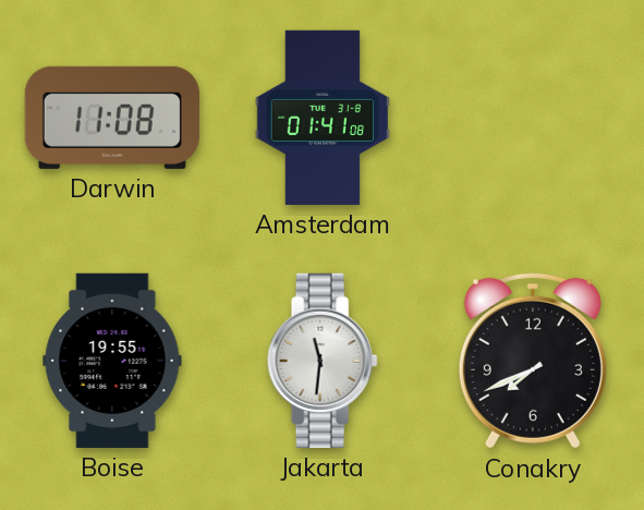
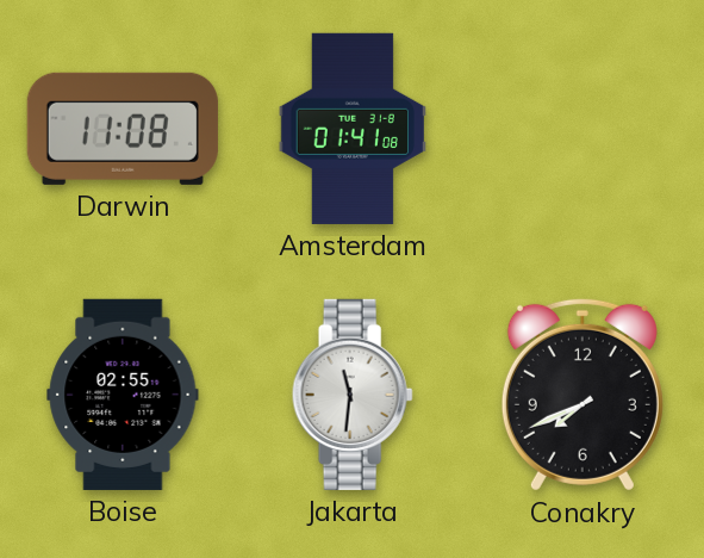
Boise: 19:55 -> 02:55
